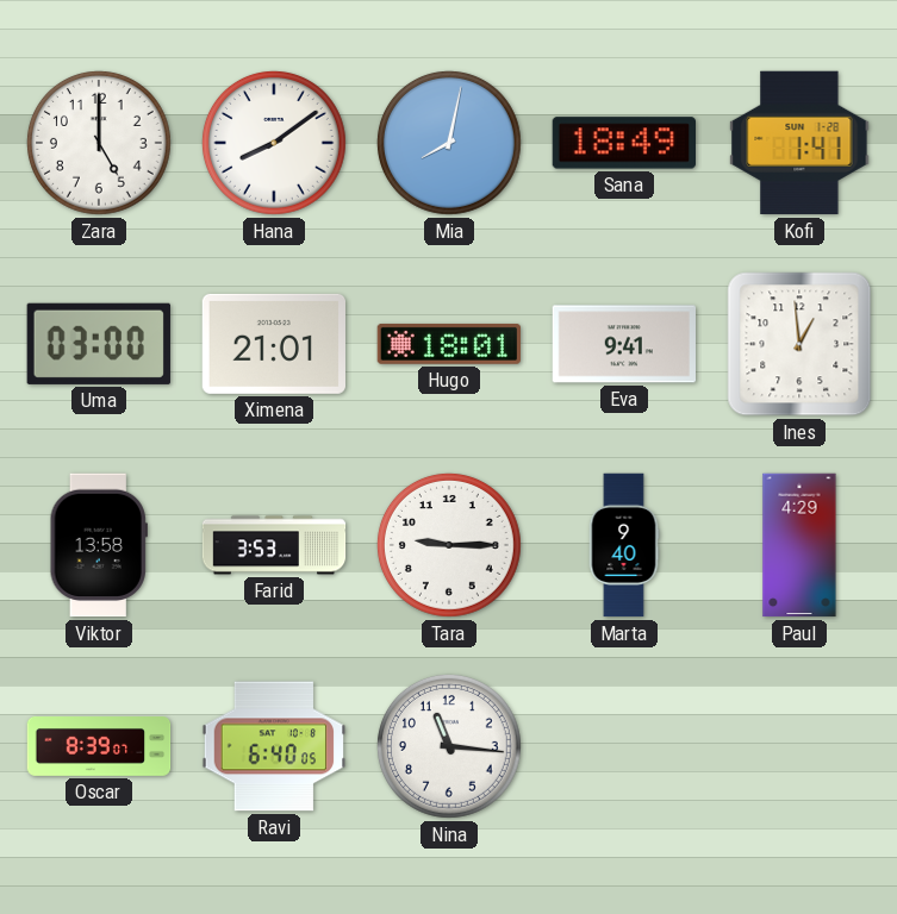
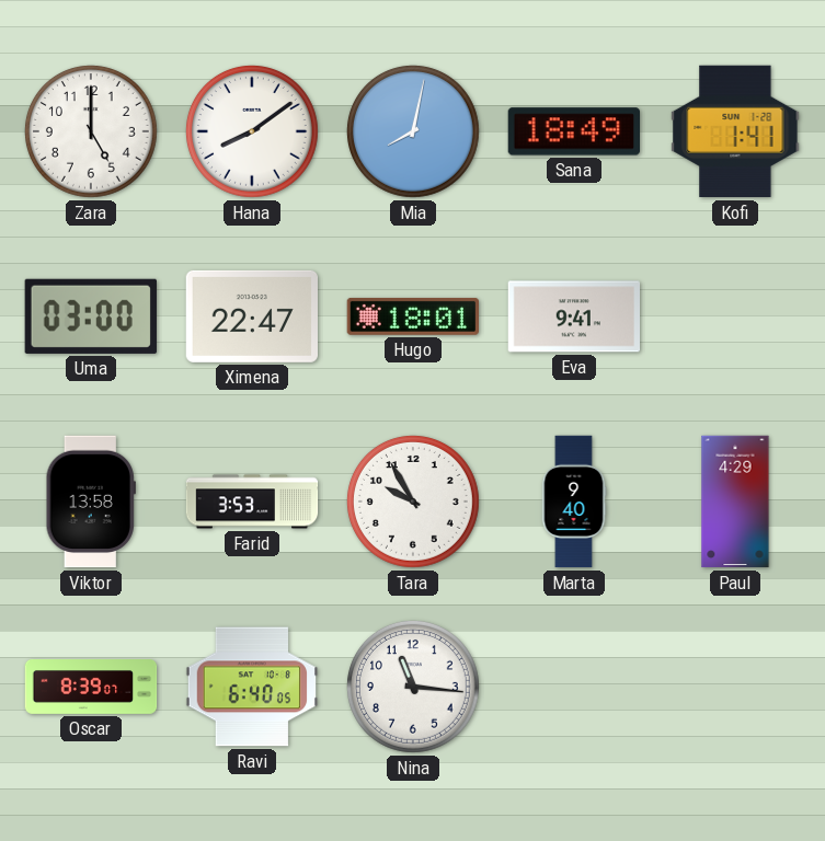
Ximena: 21:01 -> 22:47
Ines: 12:59 -> none
Tara: 9:15 -> 9:55
